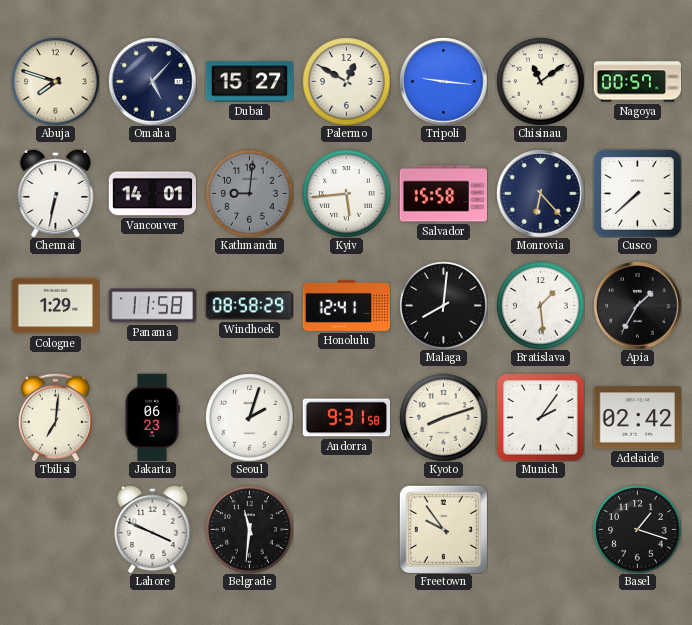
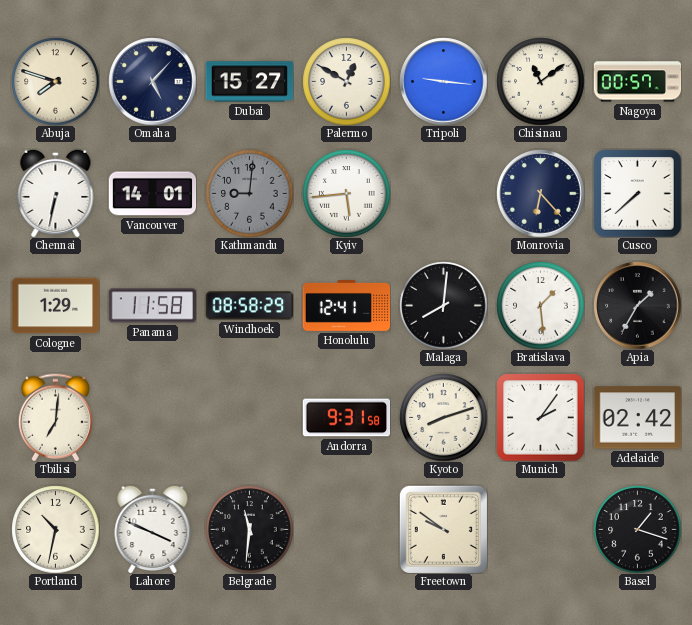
Salvador: 15:58 -> none
Jakarta: 06:23 -> none
Seoul: 2:03 -> none
Portland: none -> 10:32
Freetown: 9:54 -> 9:51
